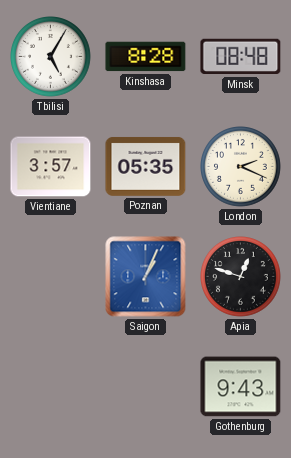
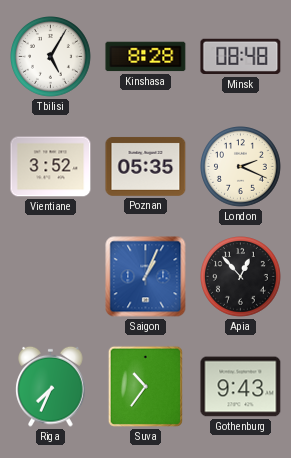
Vientiane: 3:57 -> 3:52
Apia: 12:48 -> 12:53
Riga: none -> 7:34
Suva: none -> 10:36
